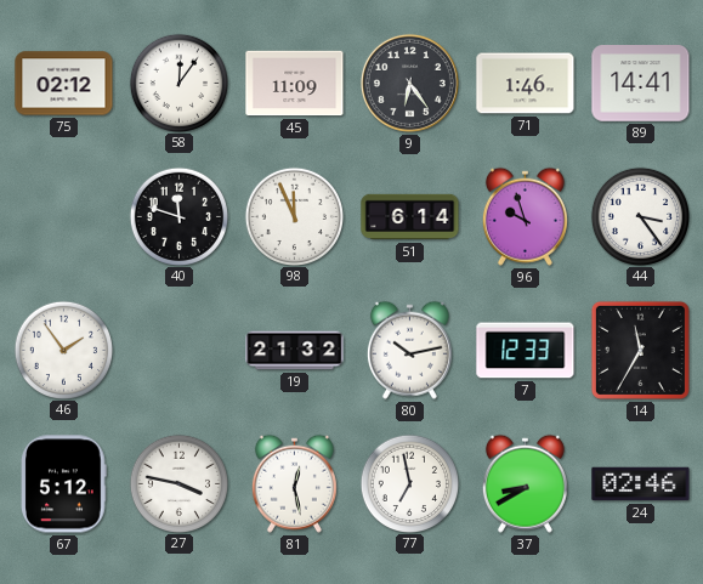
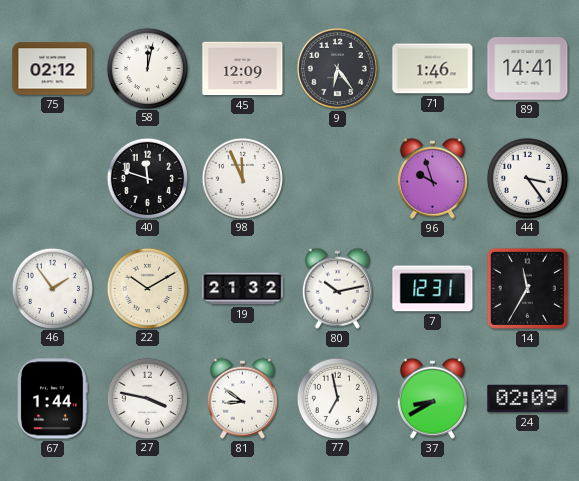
58: 12:06 -> 12:02
45: 11:09 -> 12:09
51: 6:14 -> none
22: none -> 10:10
7: 12:33 -> 12:31
67: 5:12 -> 1:44
81: 12:28 -> 8:51
24: 02:46 -> 02:09
